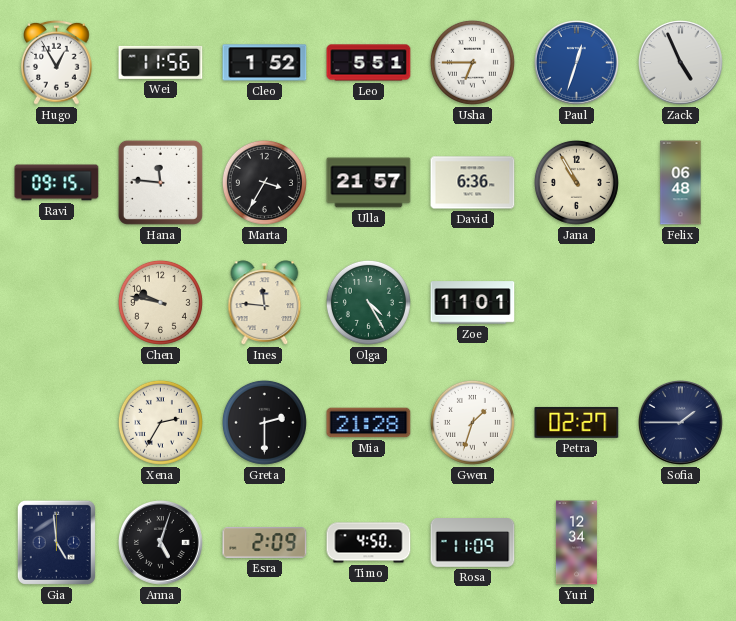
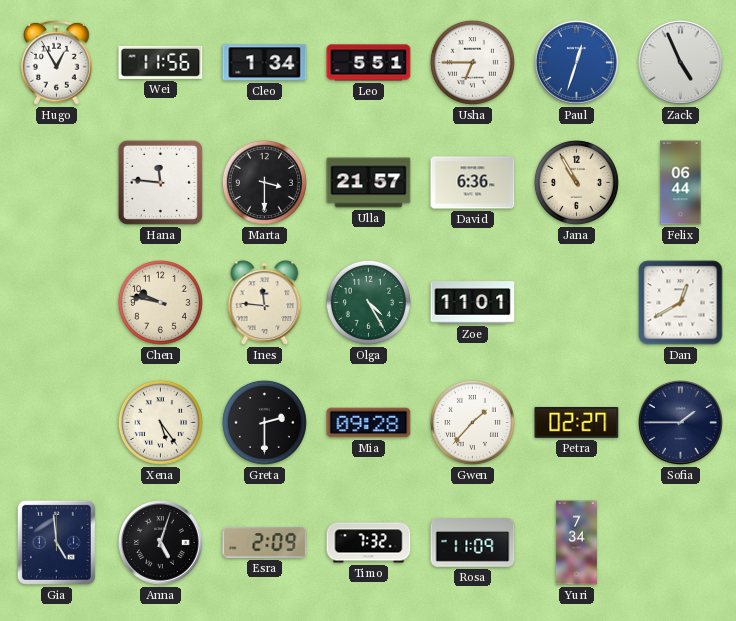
Cleo: 1:52 -> 1:34
Ravi: 09:15 -> none
Marta: 3:35 -> 3:30
Felix: 06:48 -> 06:44
Dan: none -> 12:40
Xena: 2:35 -> 5:24
Mia: 21:28 -> 09:28
Gwen: 1:33 -> 1:37
Timo: 4:50 -> 7:32
Yuri: 12:34 -> 7:34
